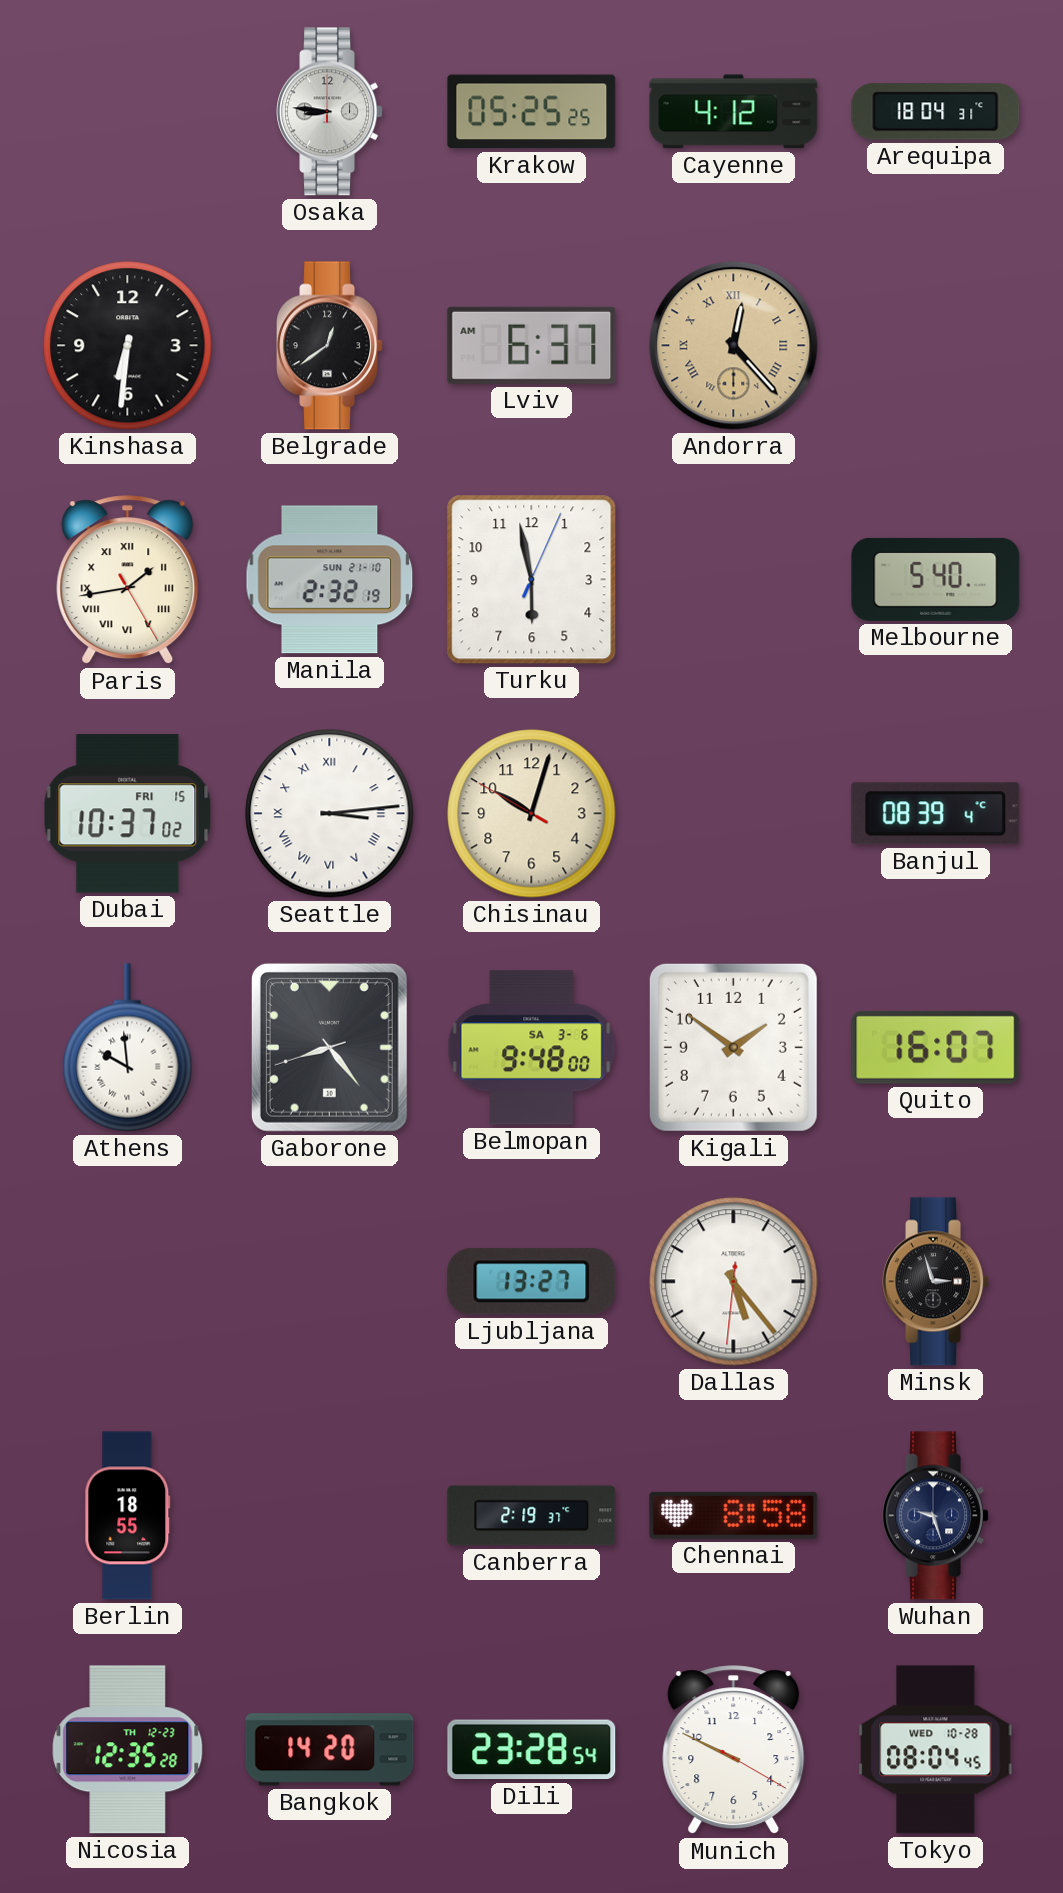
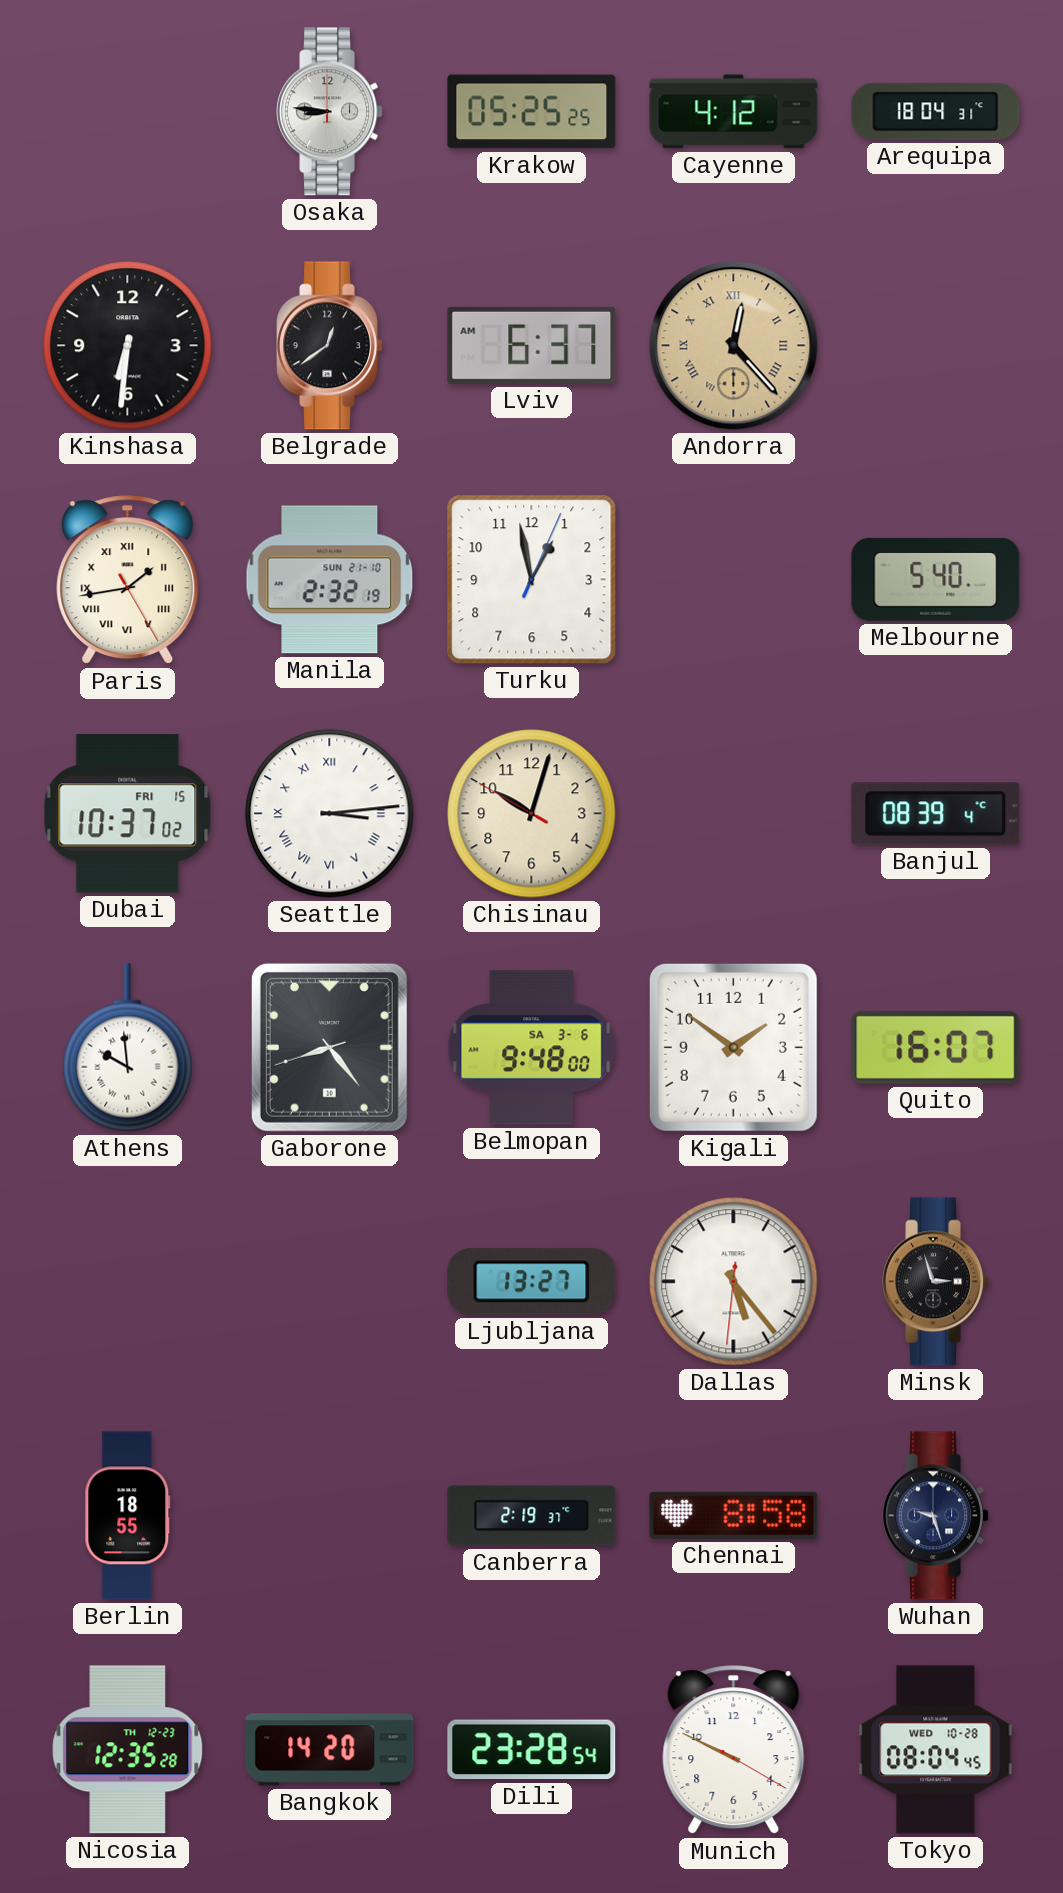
Turku: 5:58 -> 12:58
